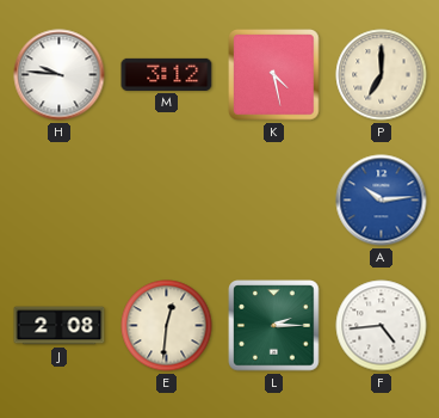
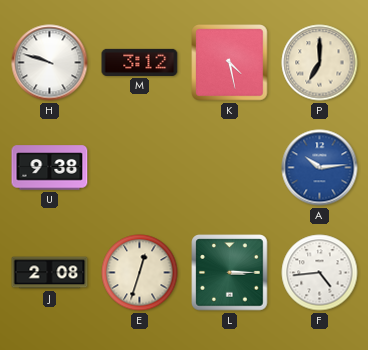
H: 9:46 -> 9:48
U: none -> 9:38
E: 12:31 -> 12:33
L: 2:15 -> 3:15
